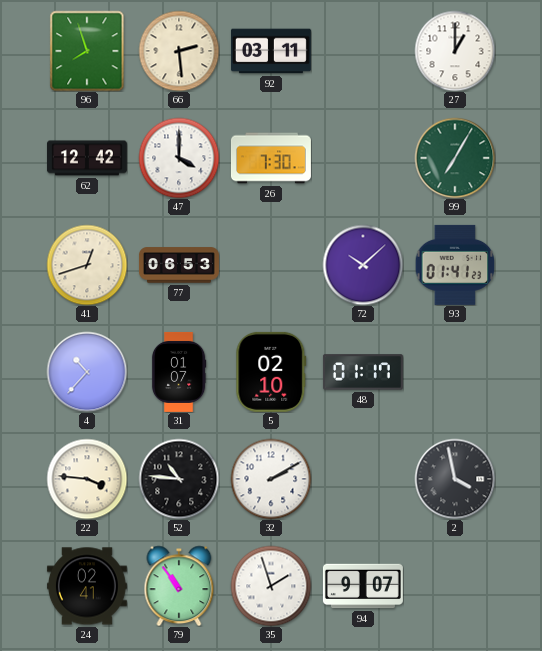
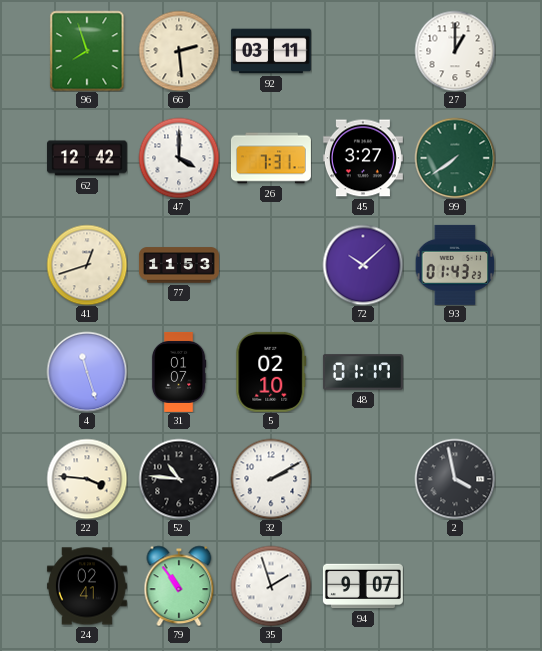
26: 7:30 -> 7:31
45: none -> 3:27
99: 7:05 -> 7:39
77: 06:53 -> 11:53
93: 01:41 -> 01:43
4: 10:37 -> 11:27
